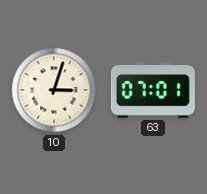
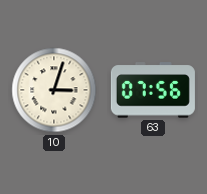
63: 07:01 -> 07:56
